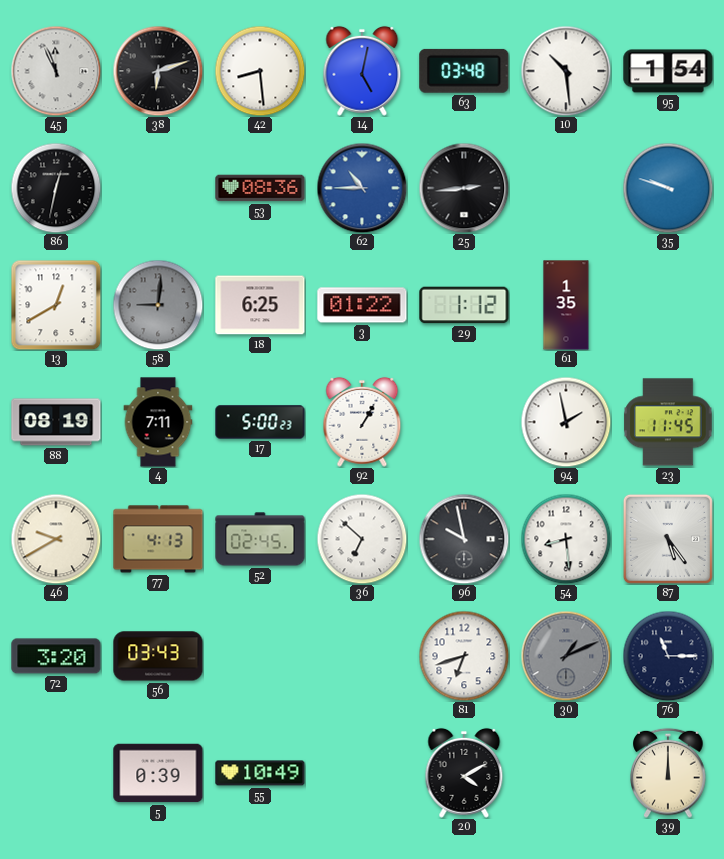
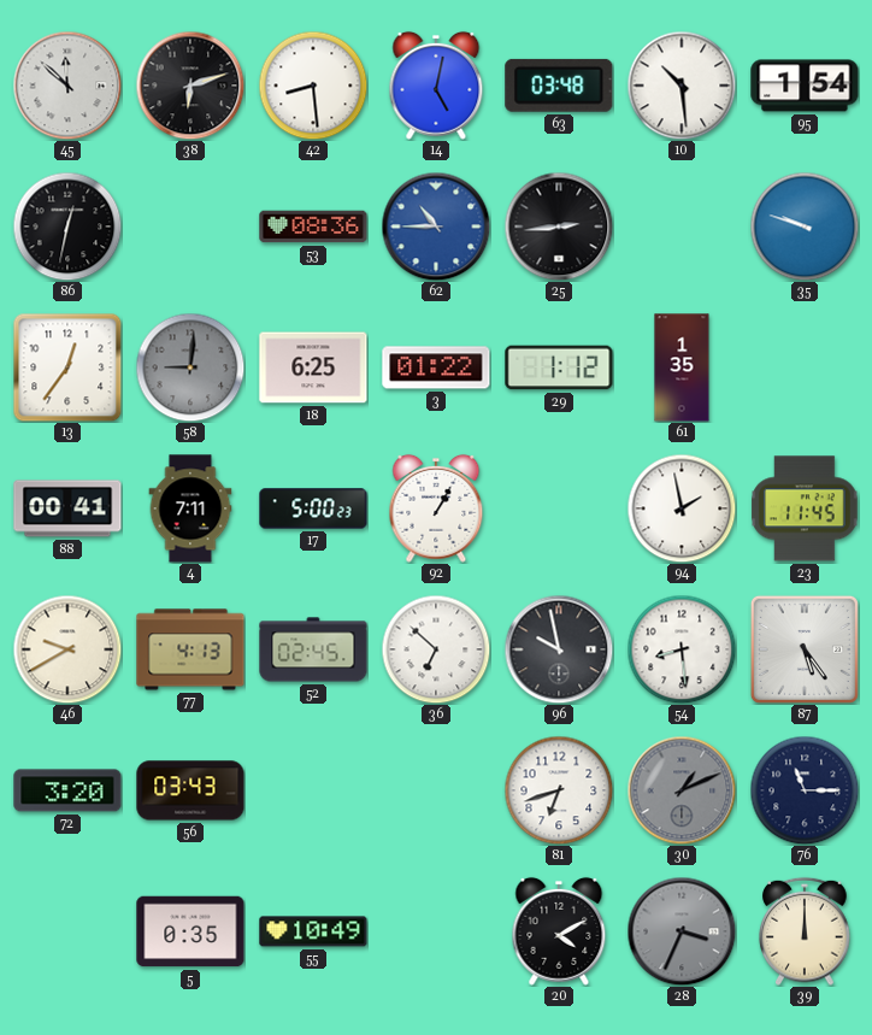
45: 11:56 -> 11:52
13: 12:40 -> 12:36
88: 08:19 -> 00:41
5: 0:39 -> 0:35
28: none -> 3:34
